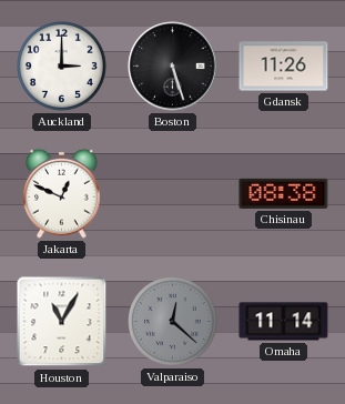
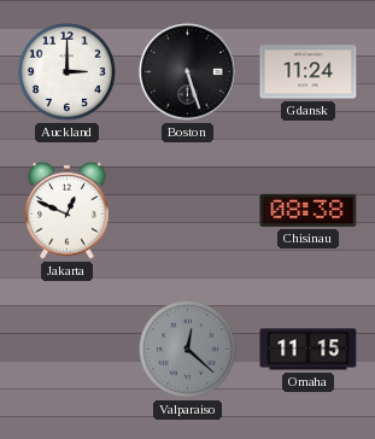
Gdansk: 11:26 -> 11:24
Houston: 11:05 -> none
Omaha: 11:14 -> 11:15
